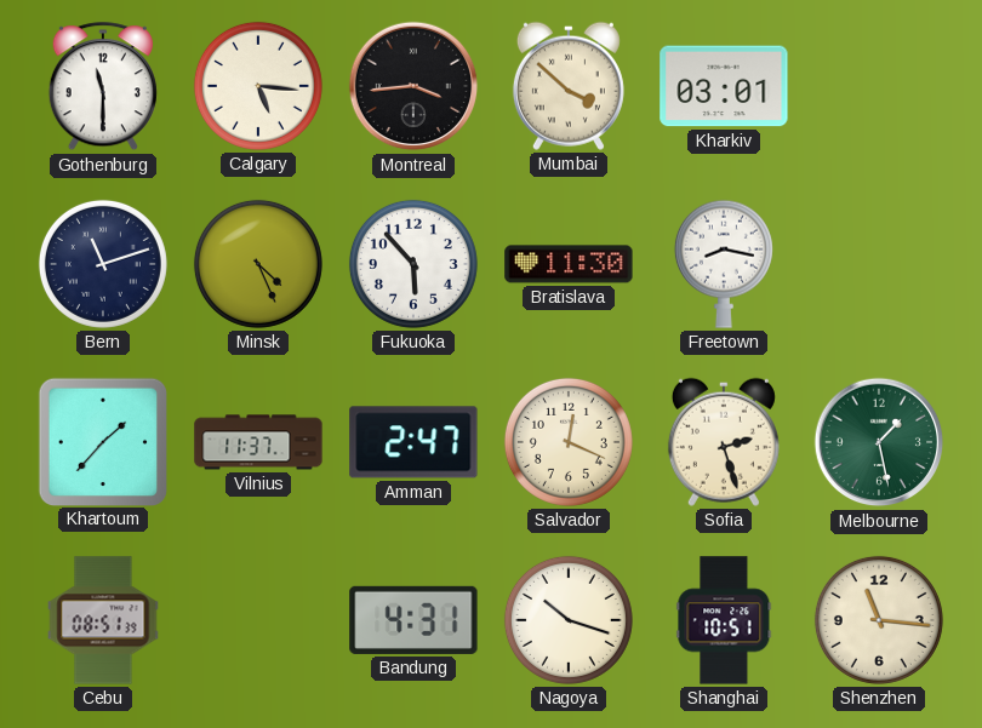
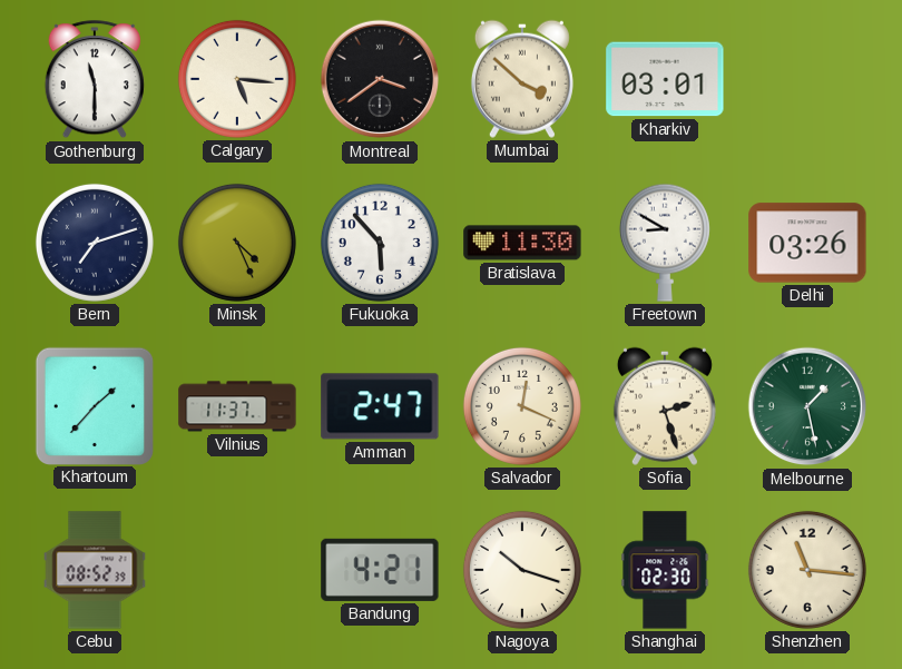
Montreal: 3:44 -> 3:39
Bern: 11:12 -> 7:12
Freetown: 8:17 -> 8:50
Delhi: none -> 03:26
Cebu: 08:51 -> 08:52
Bandung: 4:31 -> 4:21
Shanghai: 10:51 -> 02:30
